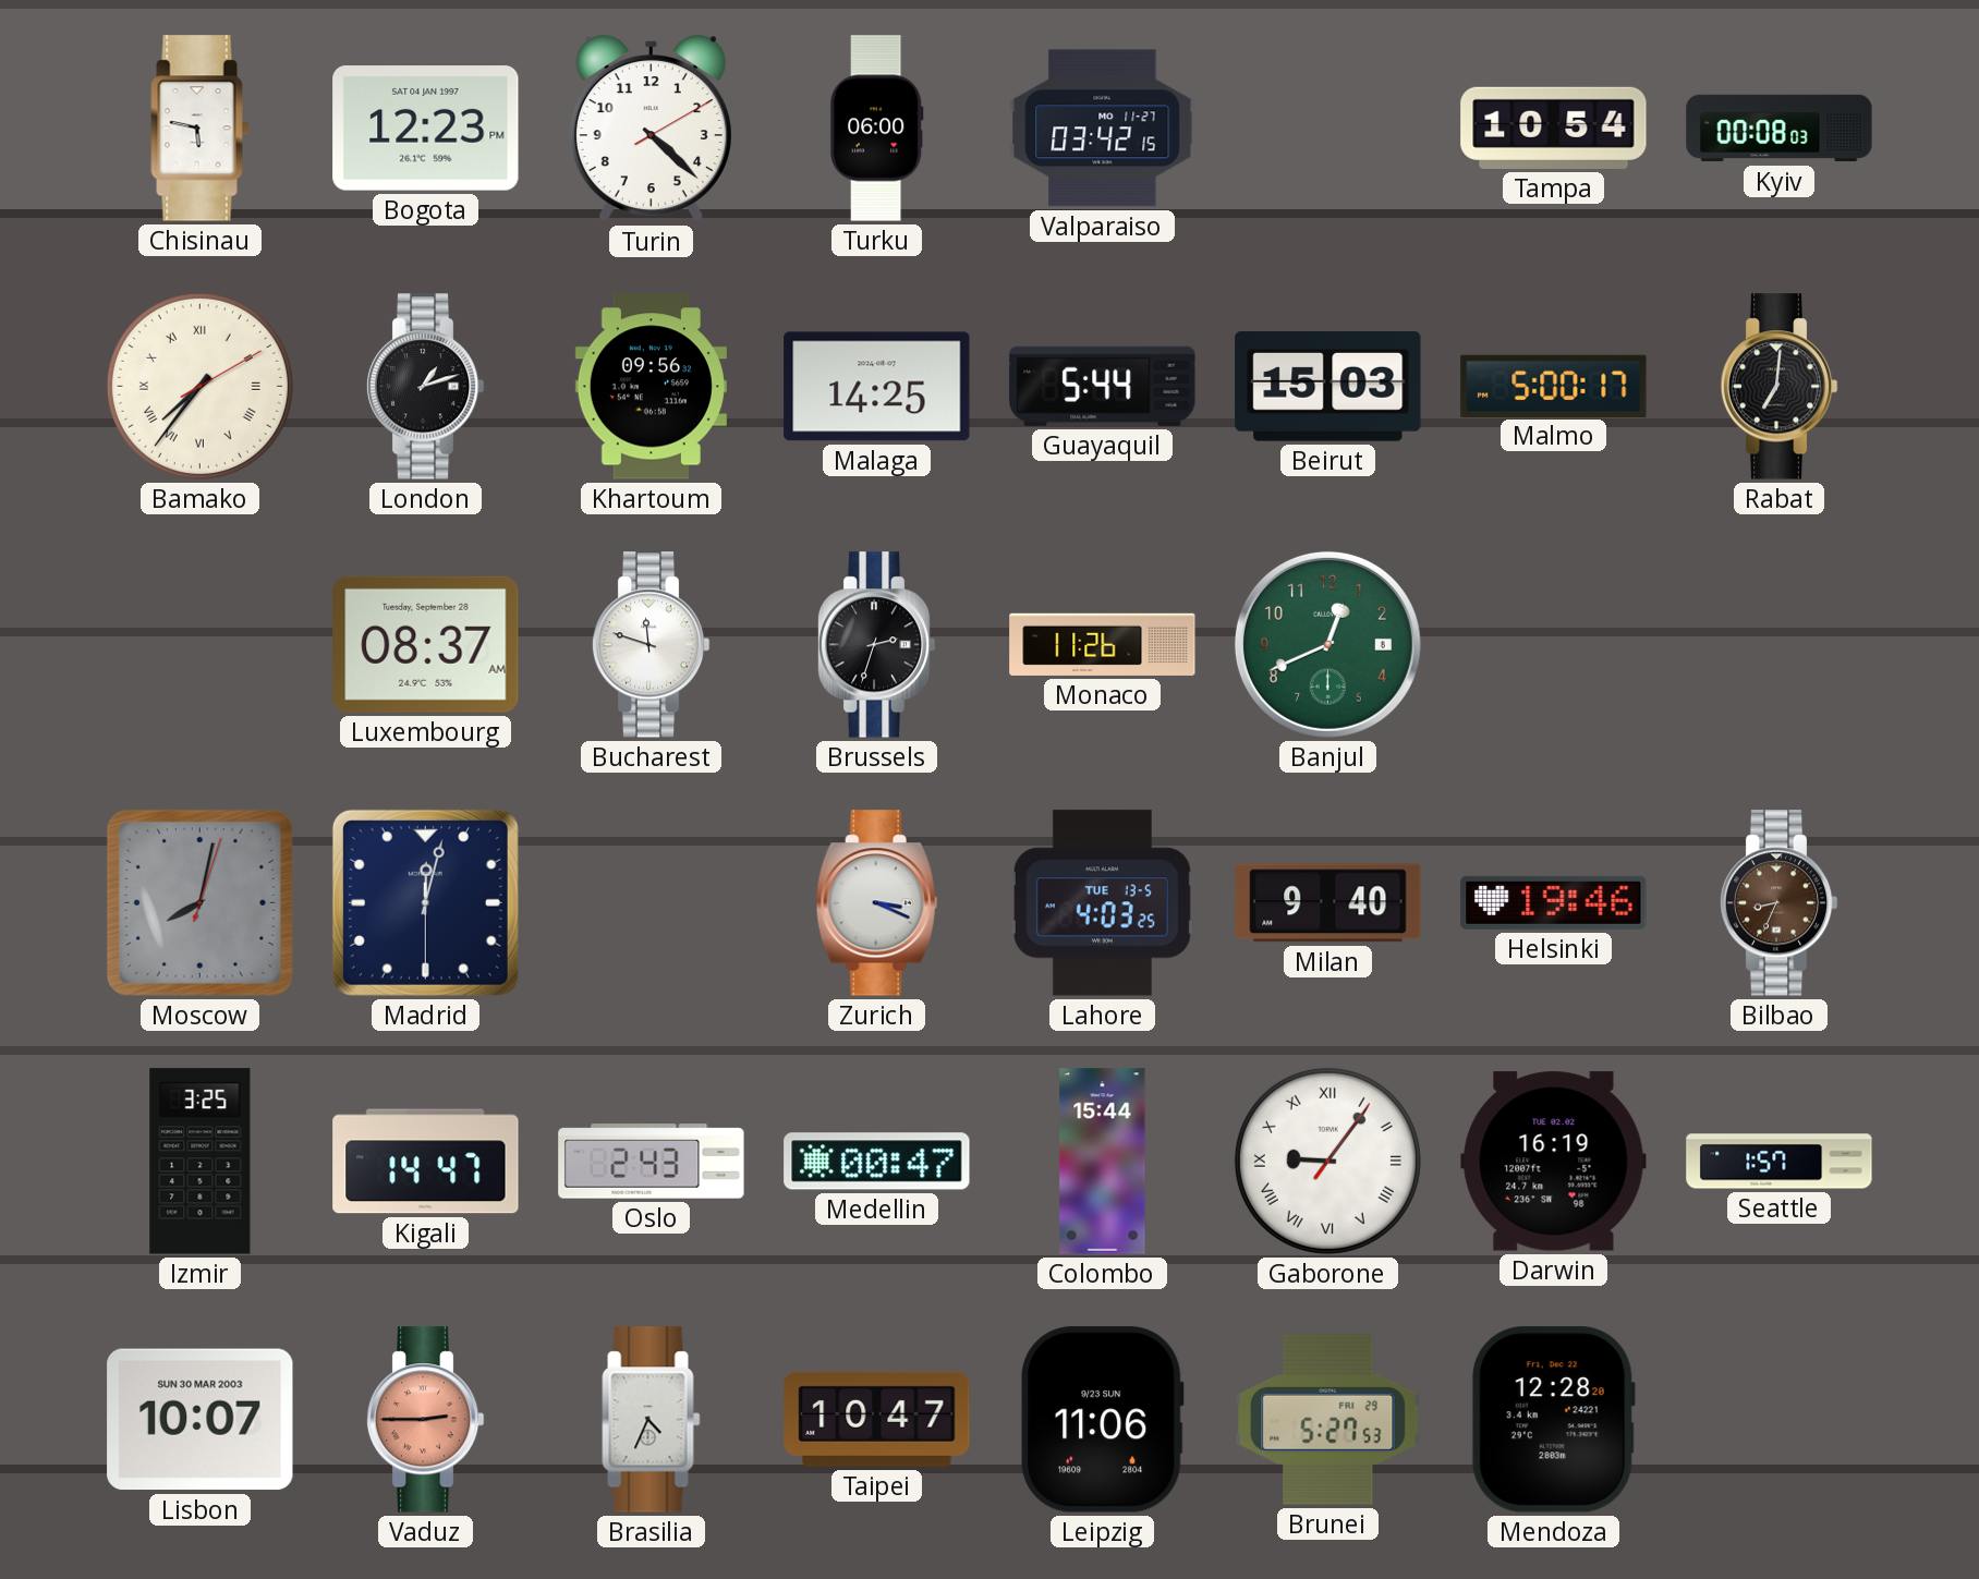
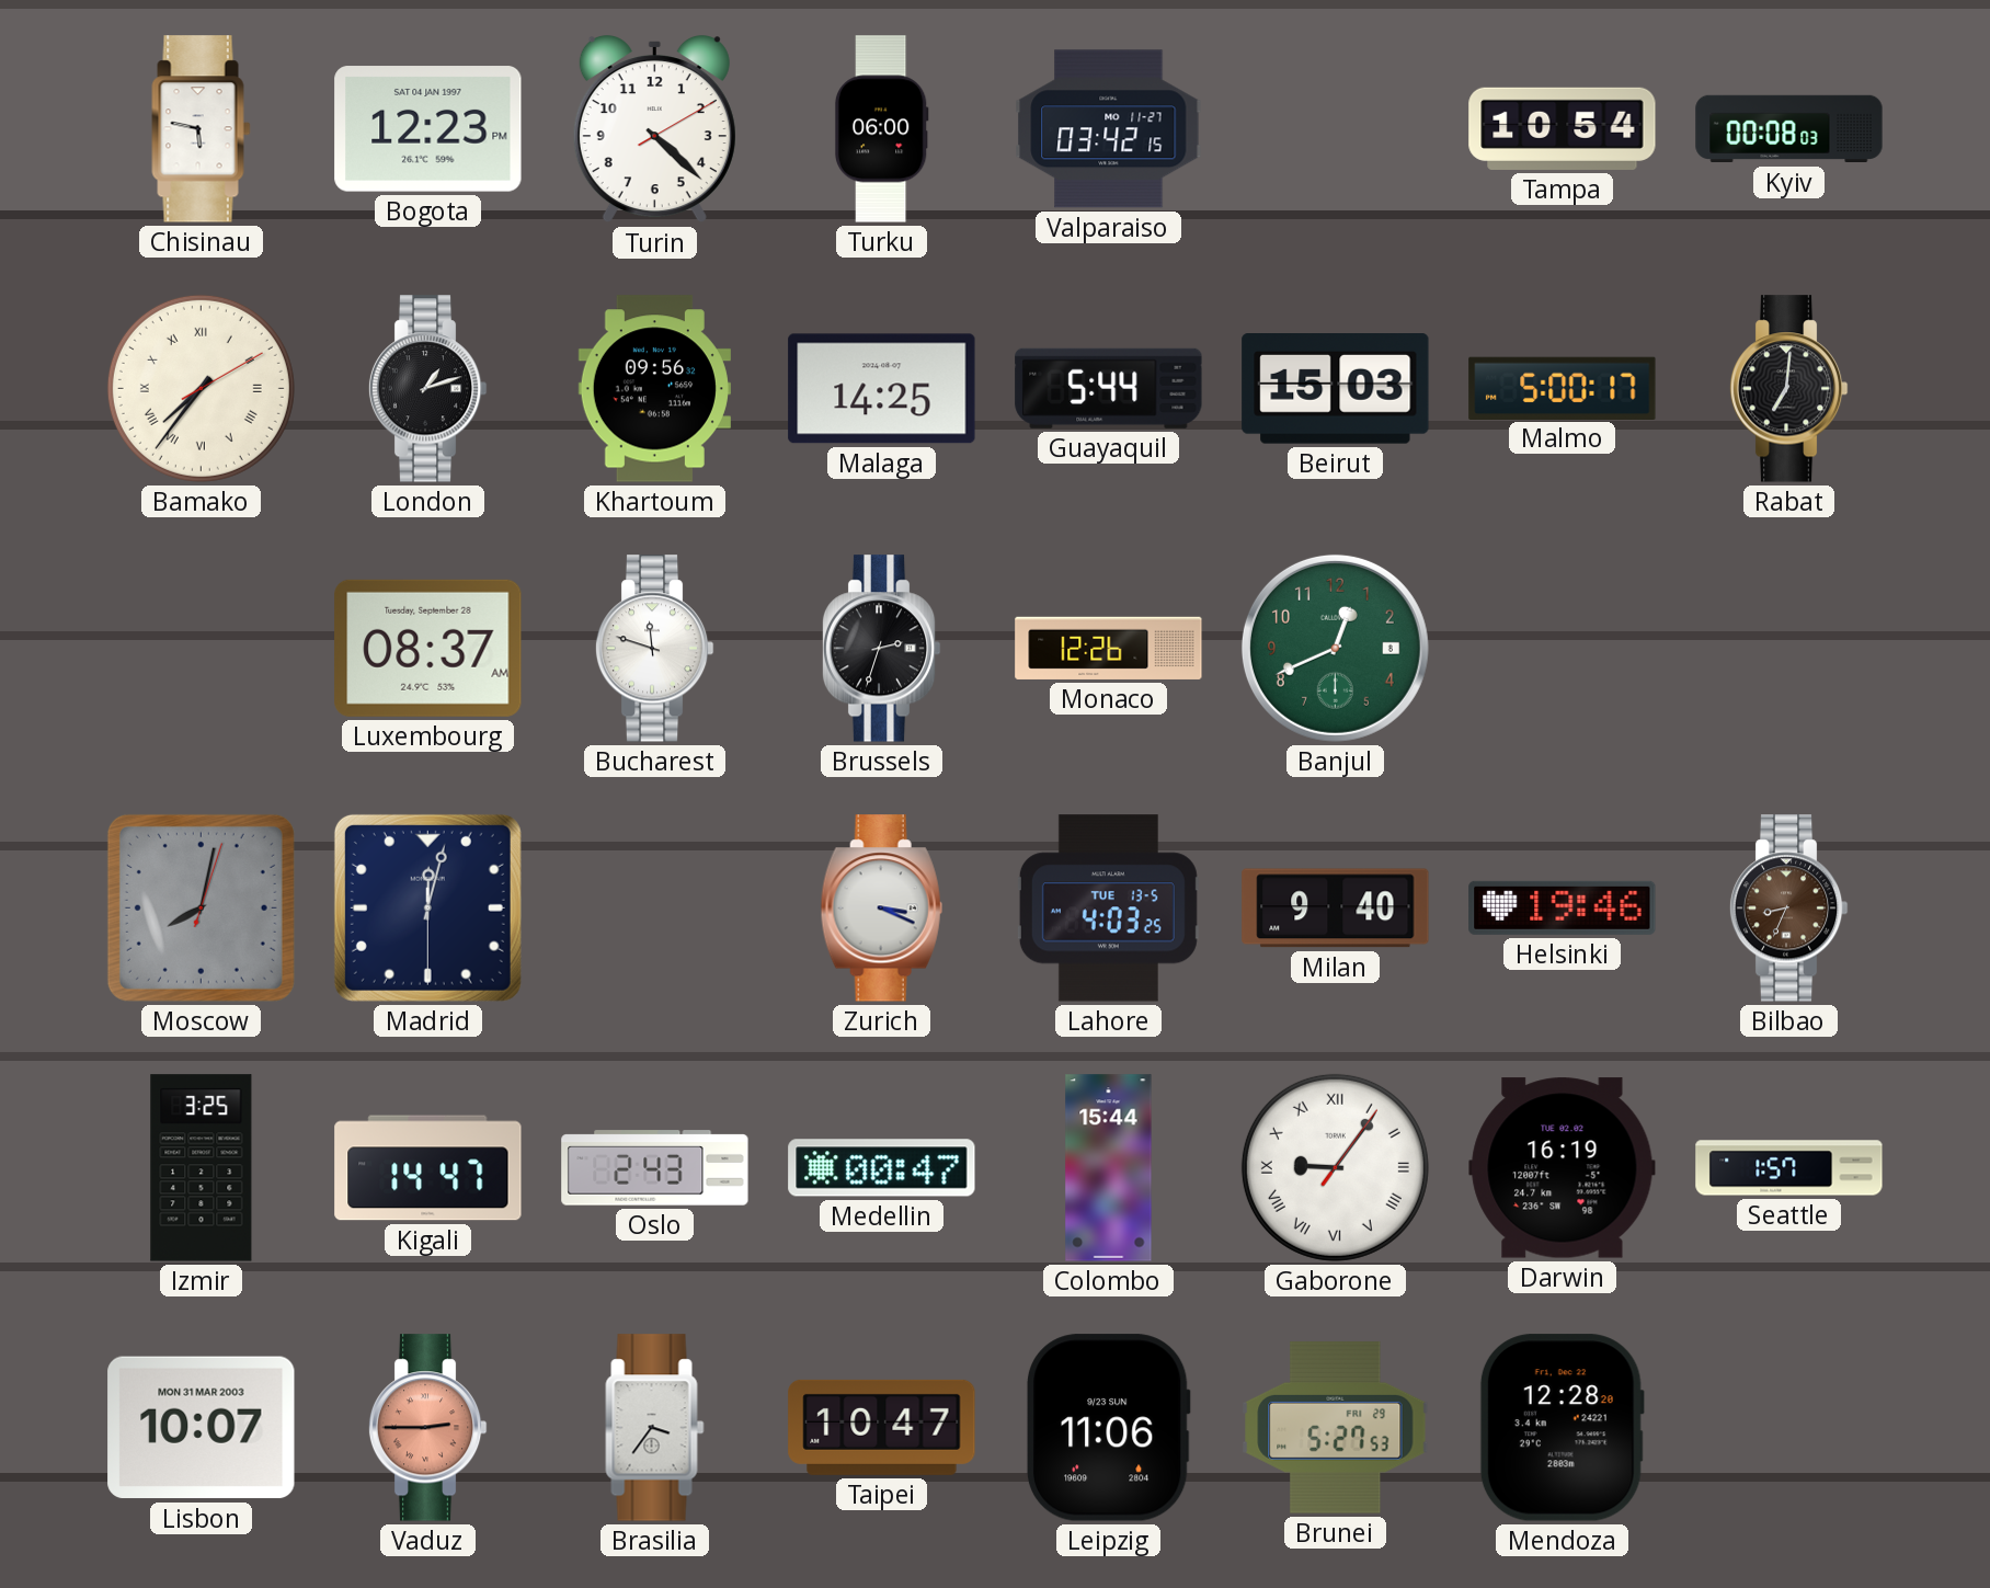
Monaco: 11:26 -> 12:26
Lisbon date: SUN 30 MAR 2003 -> MON 31 MAR 2003
Brasilia: 4:34 -> 3:36
